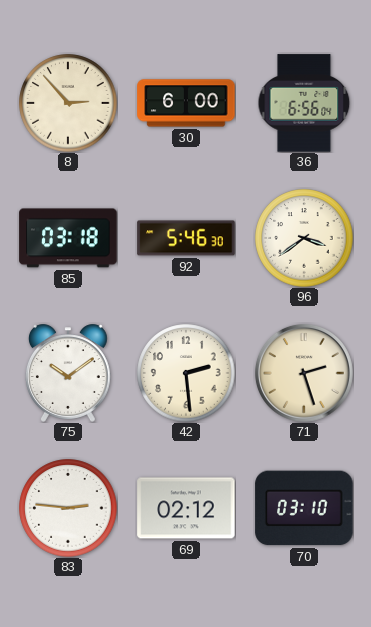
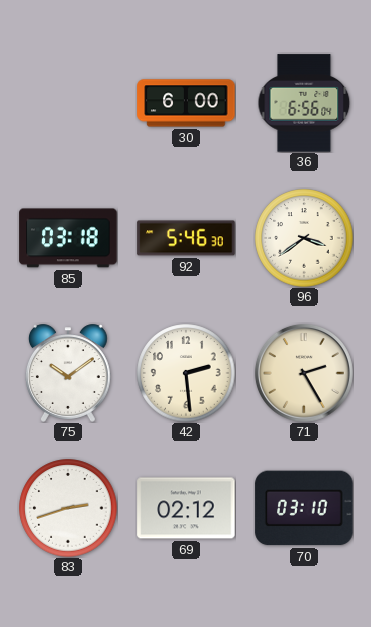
8: 2:53 -> none
71: 2:27 -> 2:25
83: 2:46 -> 2:42
